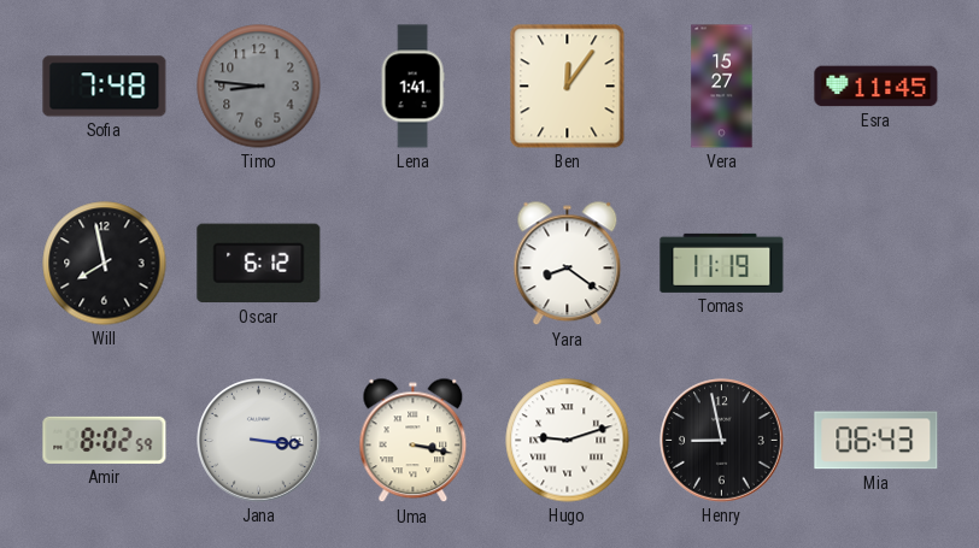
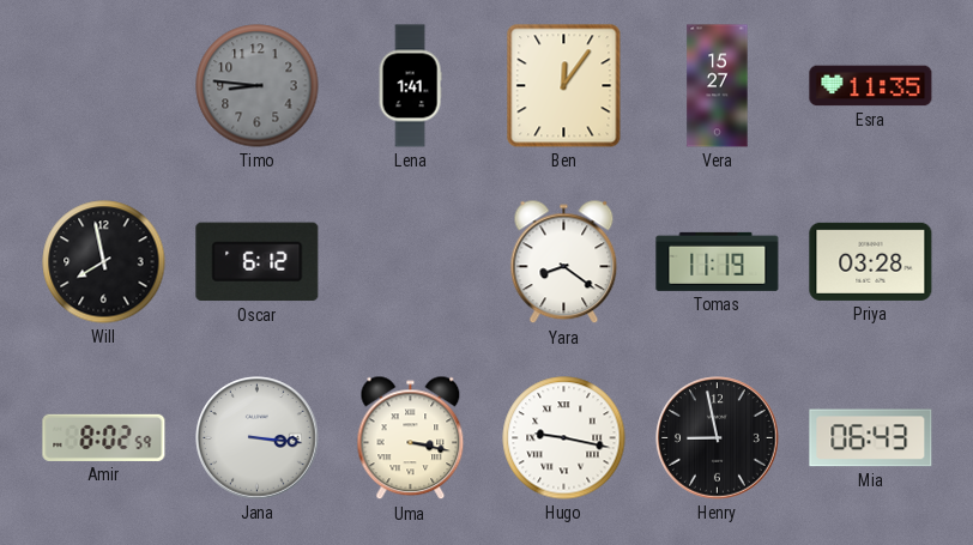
Sofia: 7:48 -> none
Esra: 11:45 -> 11:35
Priya: none -> 03:28
Hugo: 9:12 -> 9:17
